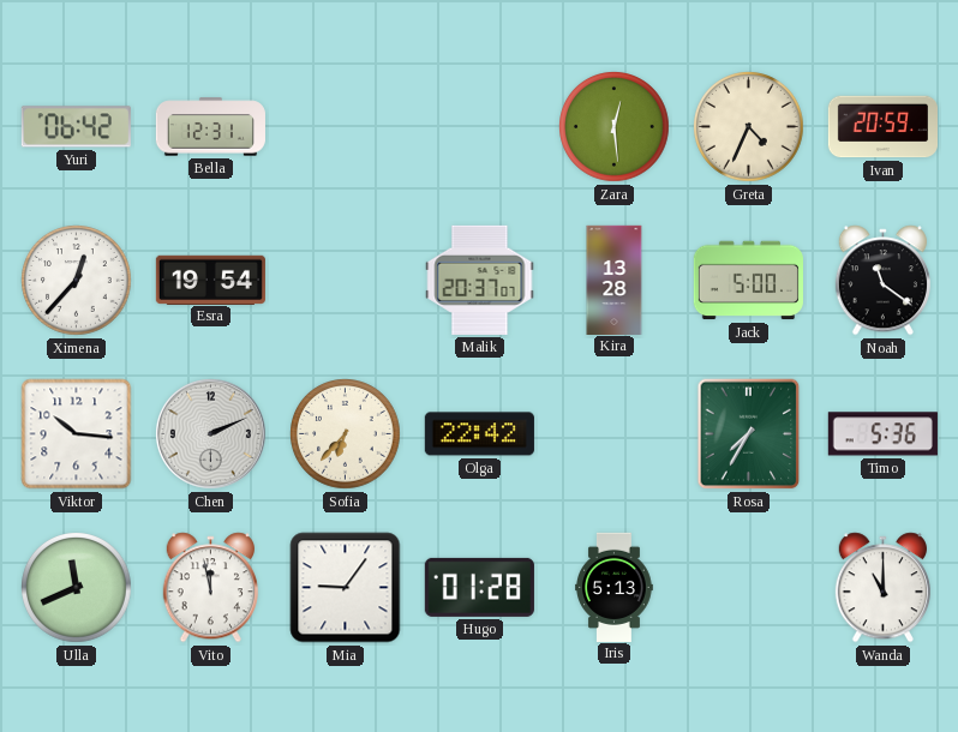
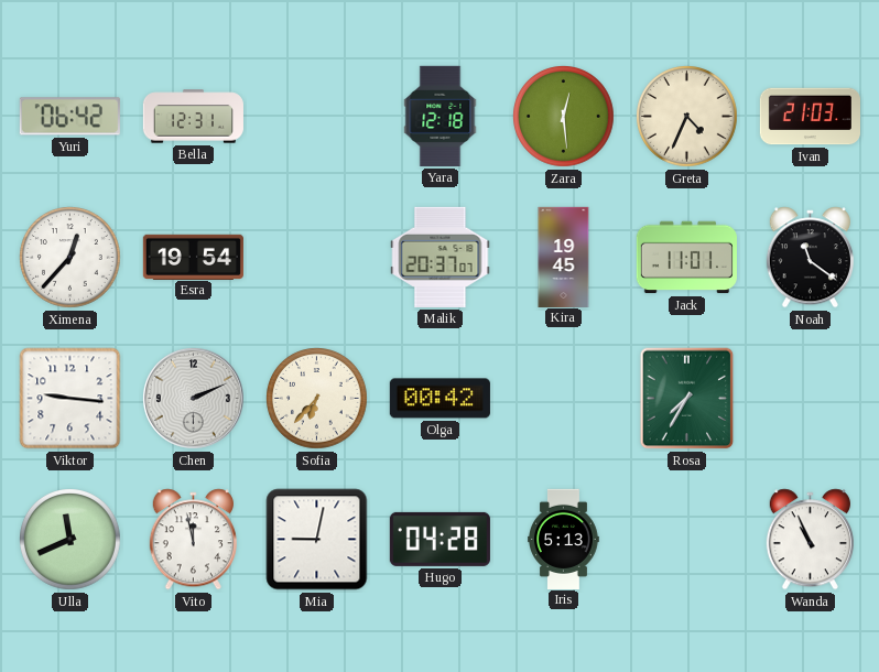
Yara: none -> 12:18
Ivan: 20:59 -> 21:03
Kira: 13:28 -> 19:45
Jack: 5:00 -> 11:01
Viktor: 10:16 -> 9:16
Olga: 22:42 -> 00:42
Timo: 5:36 -> none
Mia: 9:06 -> 9:02
Hugo: 01:28 -> 04:28
Wanda: 11:00 -> 10:56
